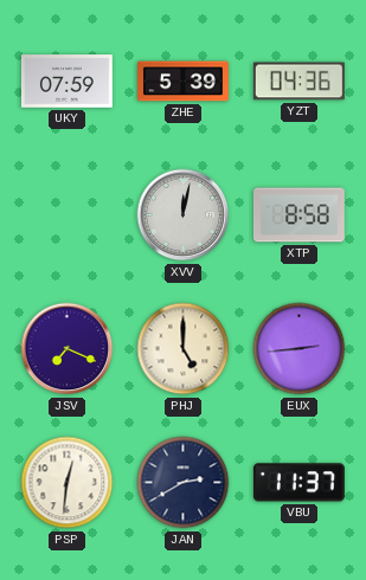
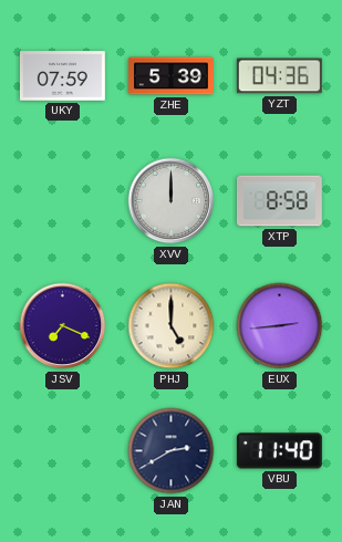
XVV: 12:02 -> 12:00
PSP: 12:31 -> none
VBU: 11:37 -> 11:40
